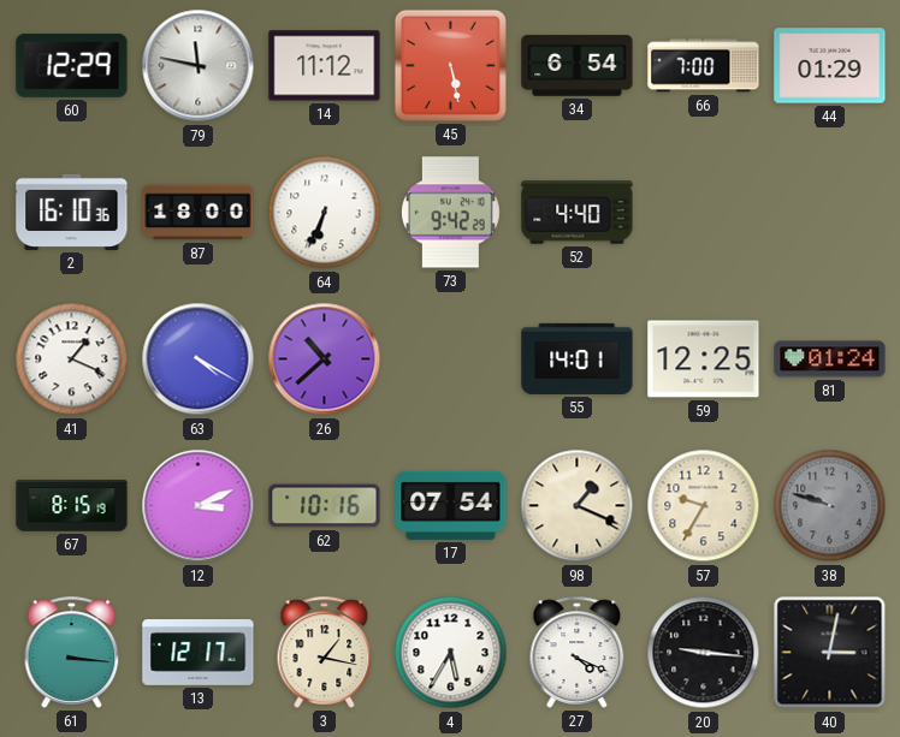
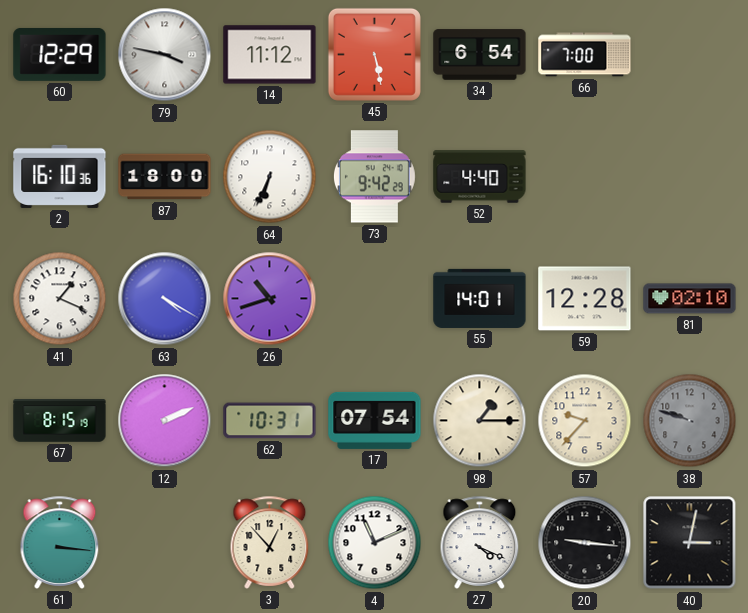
79: 11:47 -> 3:47
44: 01:29 -> none
26: 10:38 -> 10:42
59: 12:25 -> 12:28
81: 01:24 -> 02:10
12: 3:11 -> 2:11
62: 10:16 -> 10:31
98: 1:19 -> 1:15
57: 9:35 -> 9:37
13: 12:17 -> none
3: 1:17 -> 12:53
4: 5:35 -> 11:11
